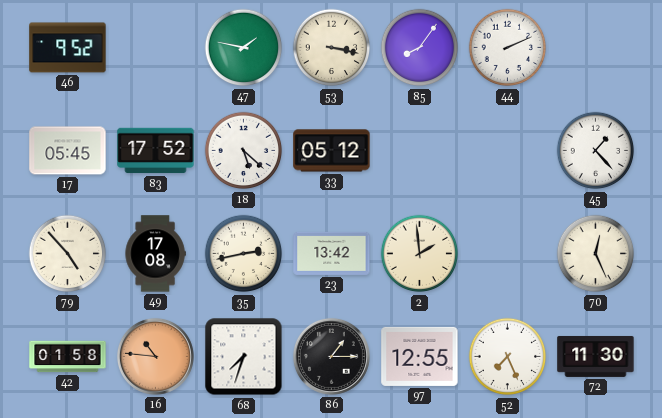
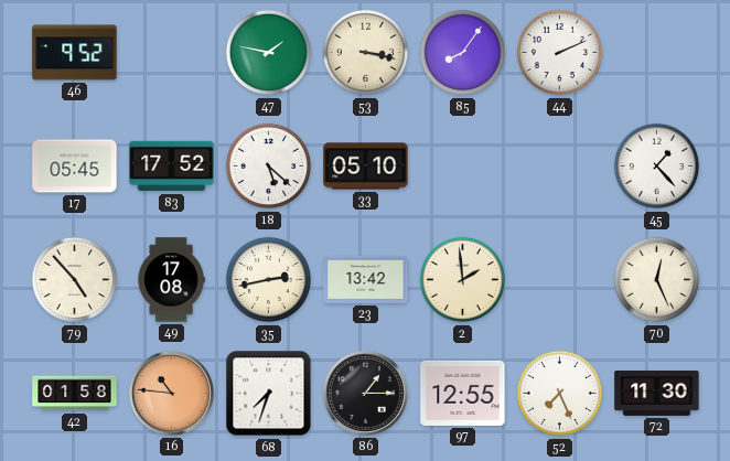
33: 05:12 -> 05:10
